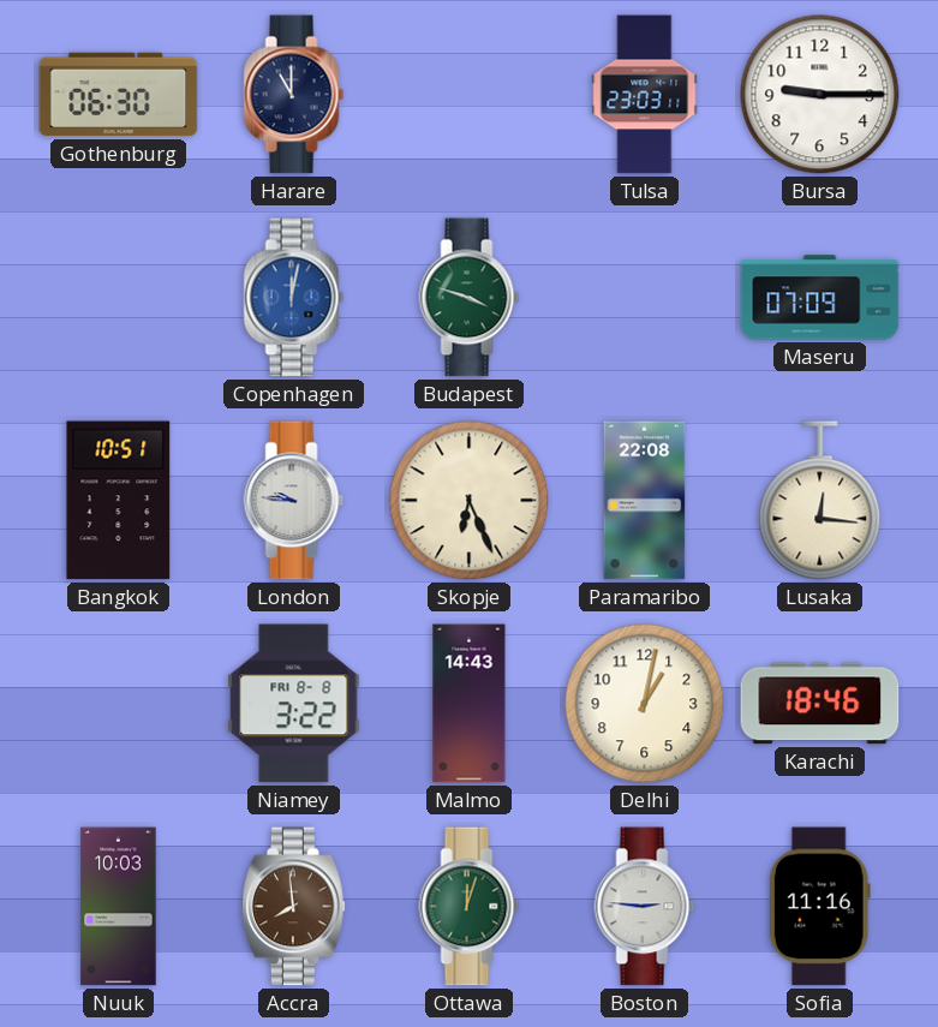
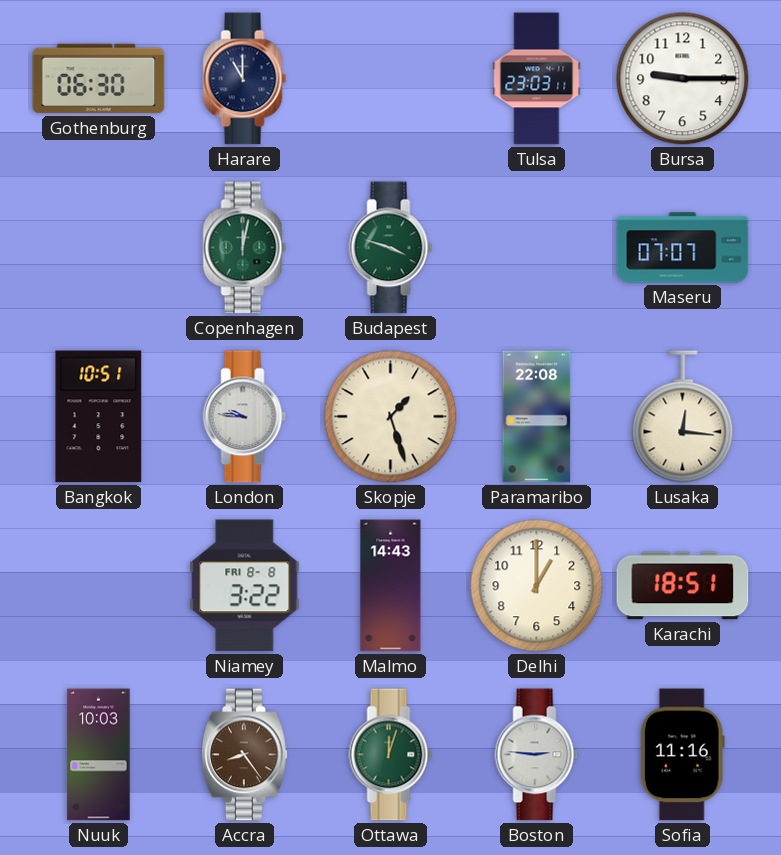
Copenhagen dial: blue -> green
Maseru: 07:09 -> 07:07
Skopje: 6:26 -> 1:27
Delhi: 1:02 -> 1:00
Karachi: 18:46 -> 18:51
Accra: 7:59 -> 8:24
